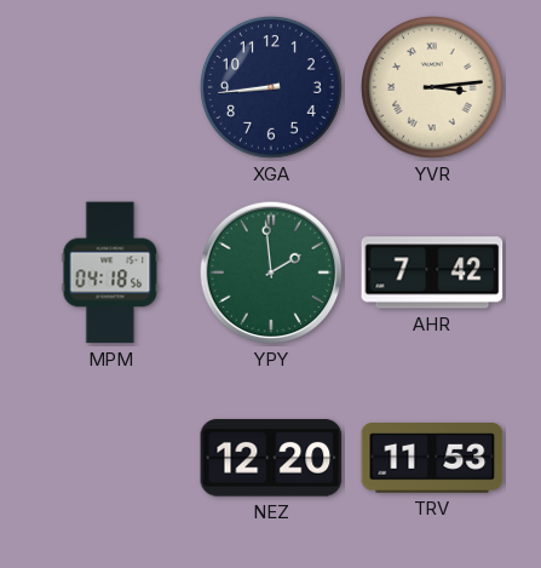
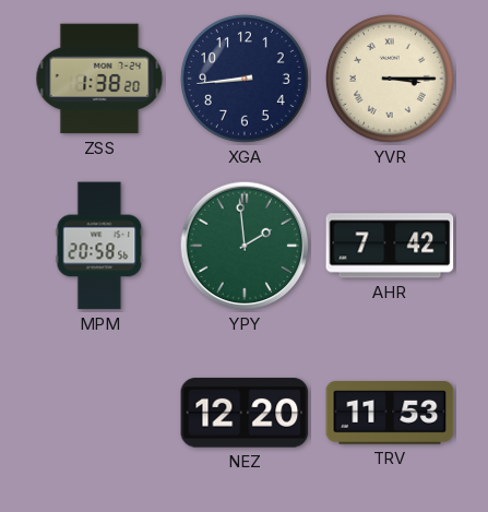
ZSS: none -> 1:38
YVR: 3:14 -> 3:15
MPM: 04:18 -> 20:58
